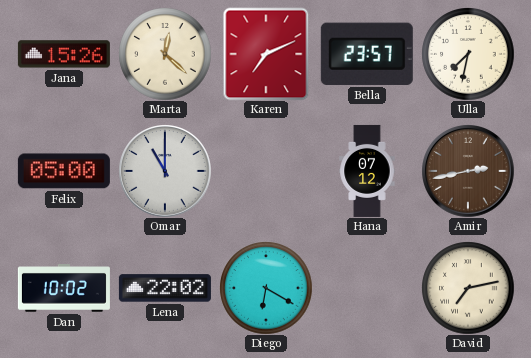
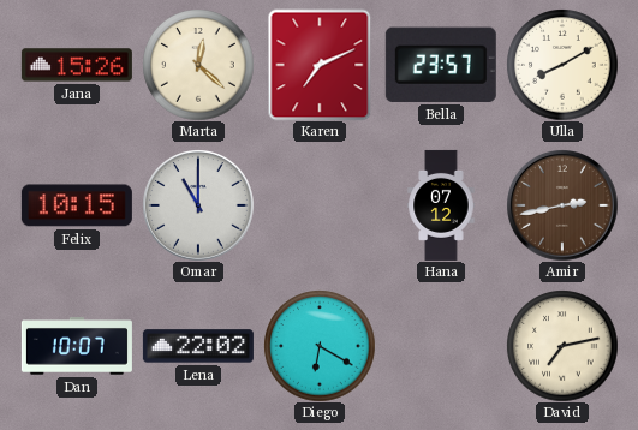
Ulla: 7:32 -> 8:10
Felix: 05:00 -> 10:15
Dan: 10:02 -> 10:07
